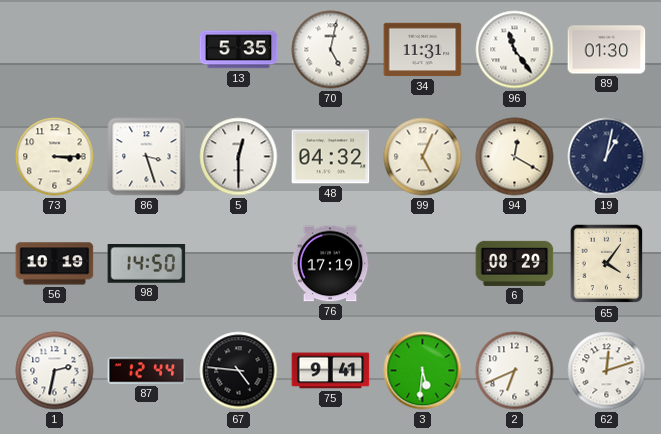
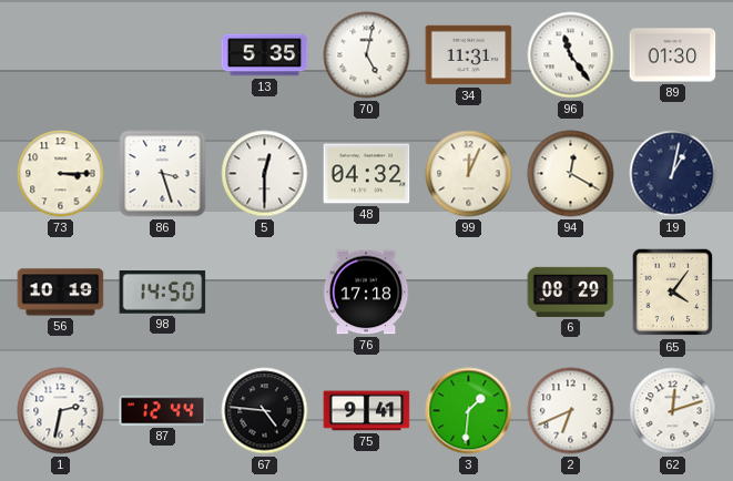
99: 5:04 -> 12:04
76: 17:19 -> 17:18
3: 5:31 -> 1:31
